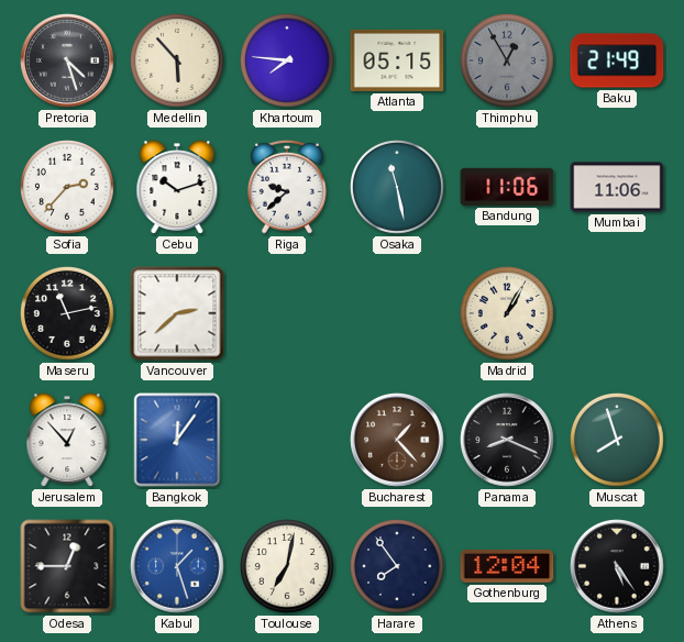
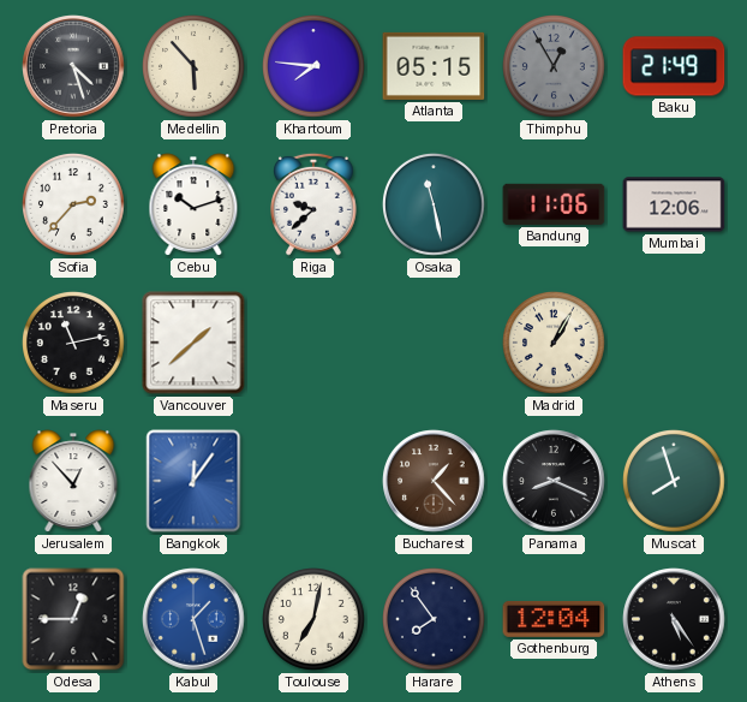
Mumbai: 11:06 -> 12:06
Vancouver: 2:38 -> 1:38
